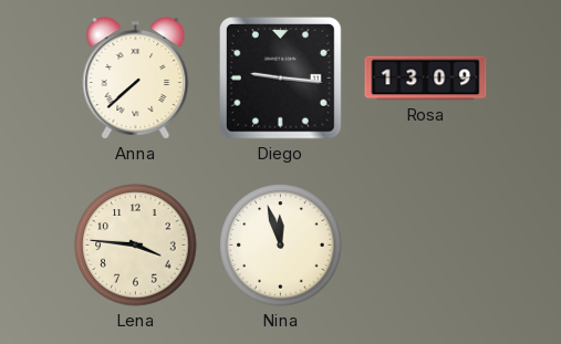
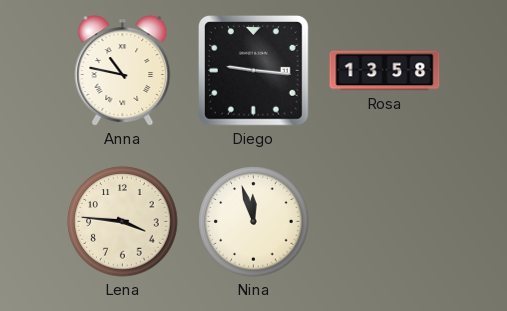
Anna: 7:38 -> 10:47
Rosa: 13:09 -> 13:58
